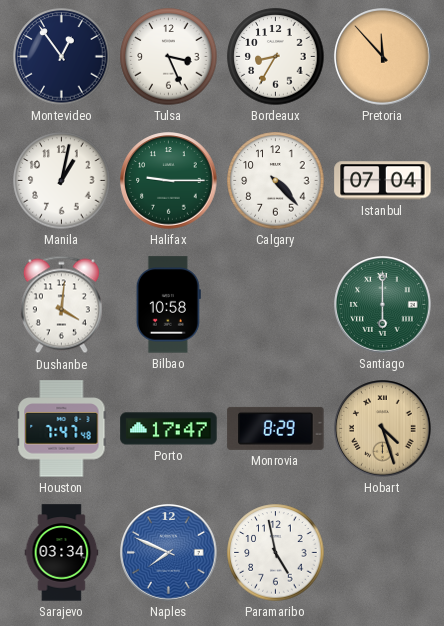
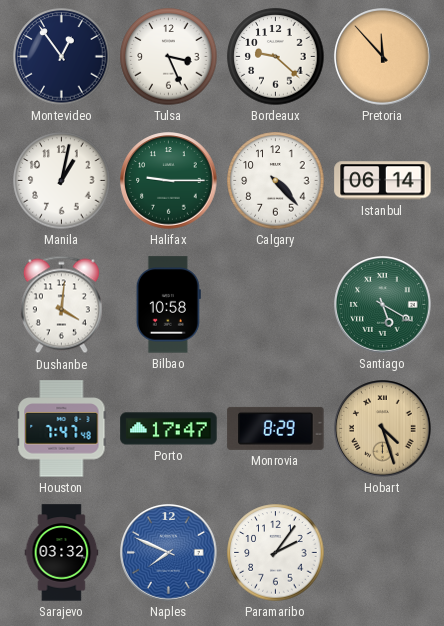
Bordeaux: 8:35 -> 9:22
Istanbul: 07:04 -> 06:14
Santiago: 6:00 -> 5:20
Sarajevo: 03:34 -> 03:32
Paramaribo: 4:58 -> 2:06
